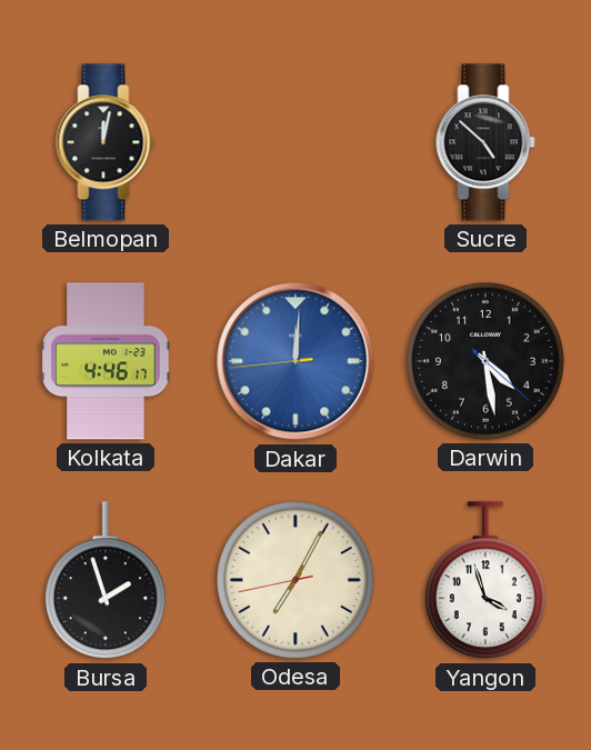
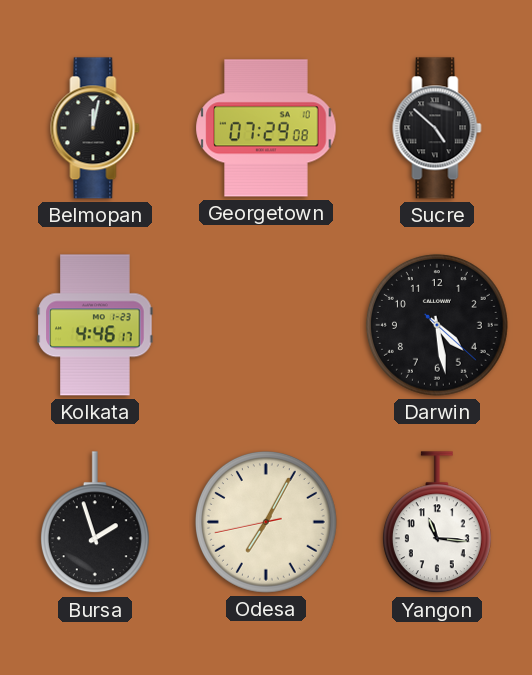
Georgetown: none -> 07:29
Dakar: 12:00 -> none
Yangon: 3:57 -> 11:16
